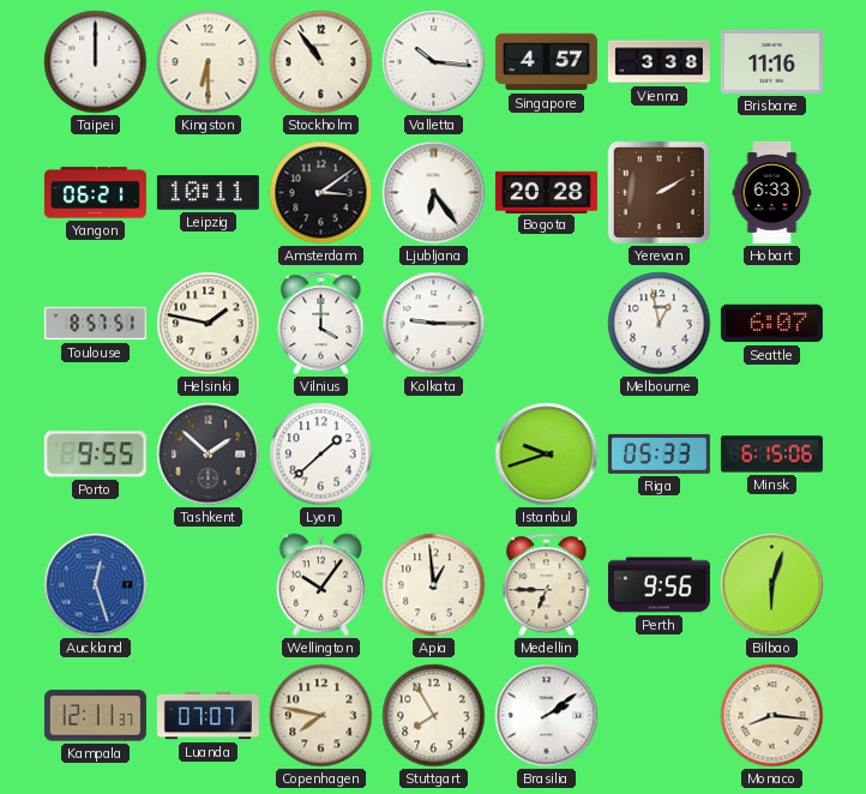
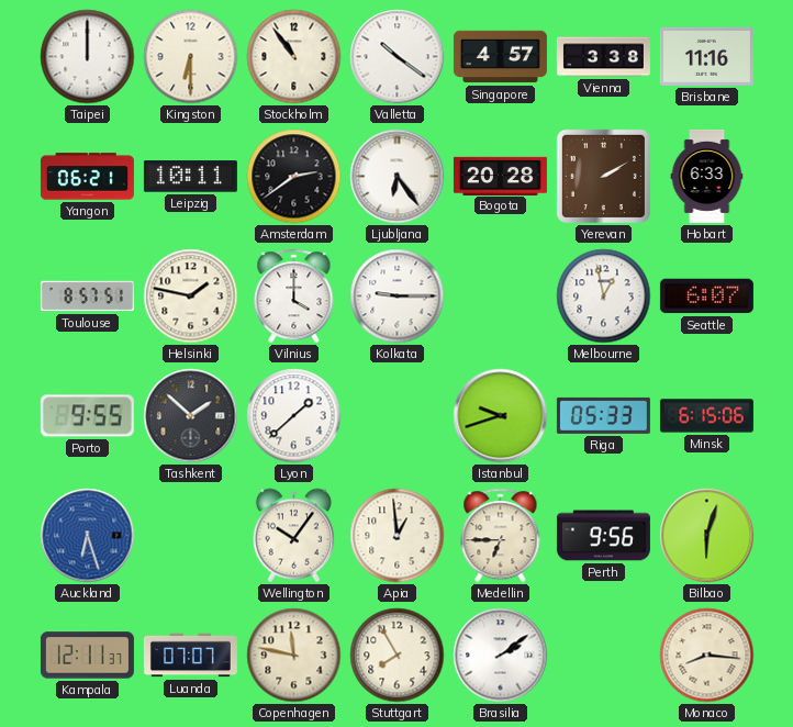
Valletta: 10:16 -> 10:21
Amsterdam: 3:09 -> 2:39
Auckland: 12:27 -> 6:27
Copenhagen: 7:47 -> 11:47
